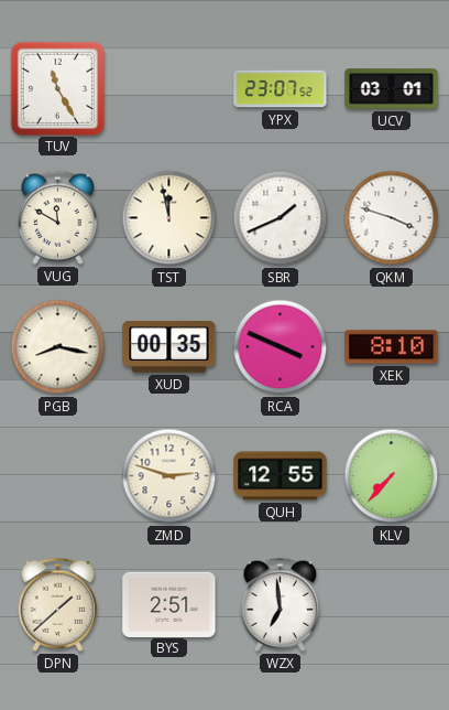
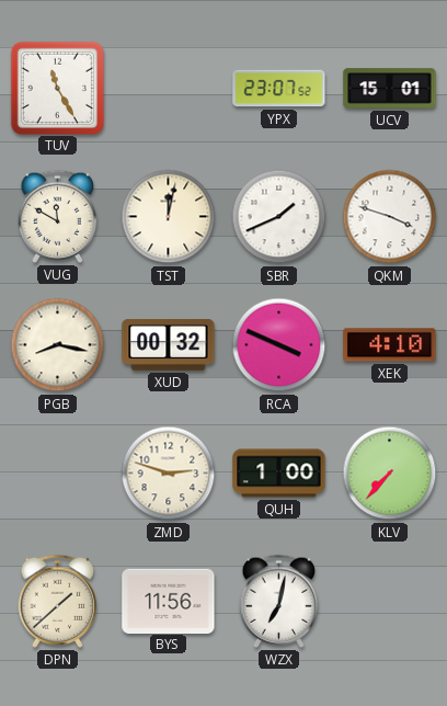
UCV: 03:01 -> 15:01
TST: 11:58 -> 12:02
XUD: 00:35 -> 00:32
XEK: 8:10 -> 4:10
QUH: 12:55 -> 1:00
BYS: 2:51 -> 11:56
WZX: 6:59 -> 7:02
